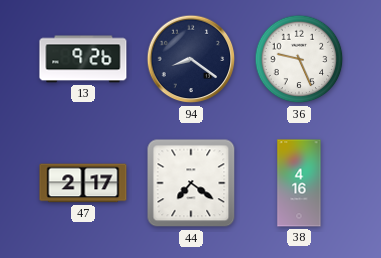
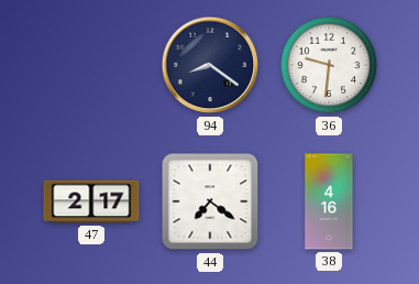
13: 9:26 -> none
36: 9:26 -> 9:31
